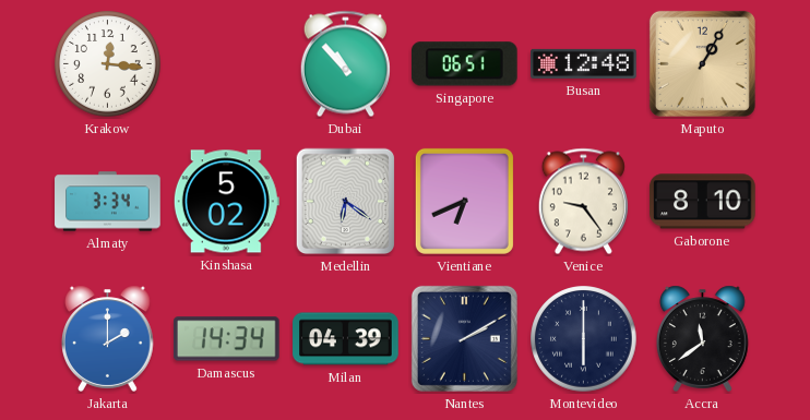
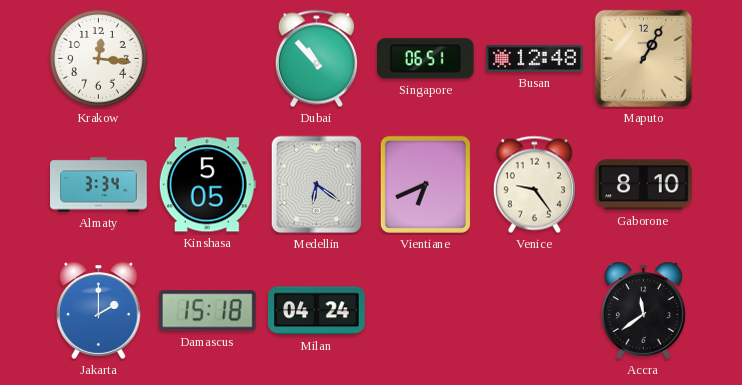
Kinshasa: 5:02 -> 5:05
Damascus: 14:34 -> 15:18
Milan: 04:39 -> 04:24
Nantes: 2:10 -> none
Montevideo: 6:00 -> none
